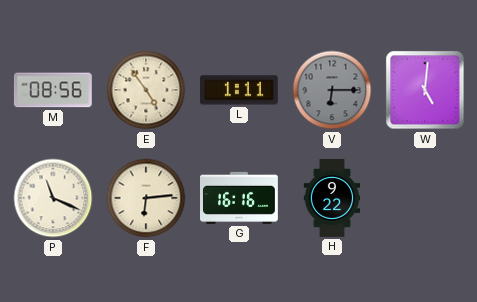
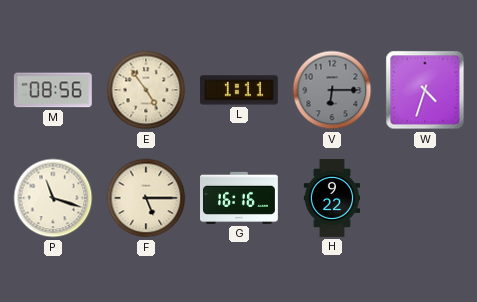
W: 5:01 -> 4:33
P: 11:19 -> 11:18
F: 6:14 -> 5:15
